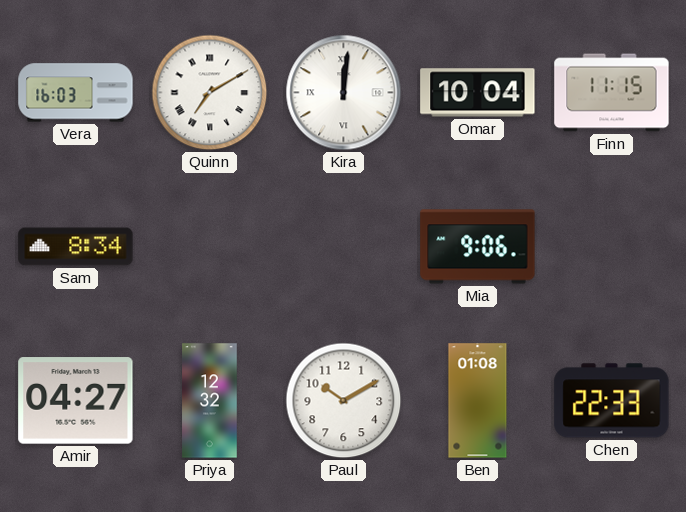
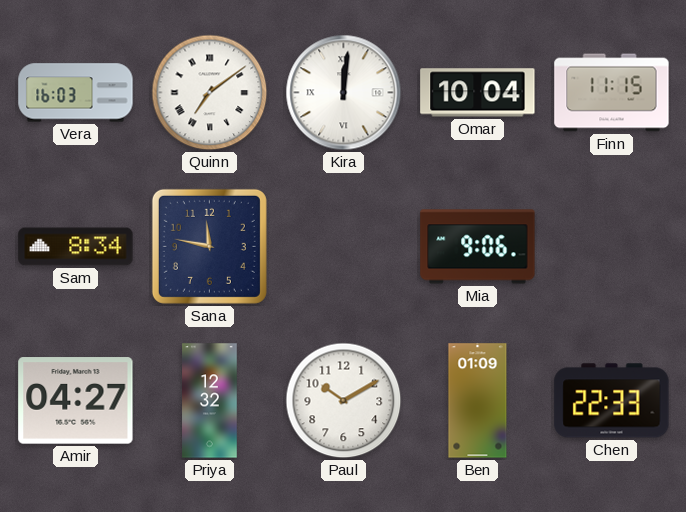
Quinn: 7:10 -> 7:09
Sana: none -> 11:47
Ben: 01:08 -> 01:09
